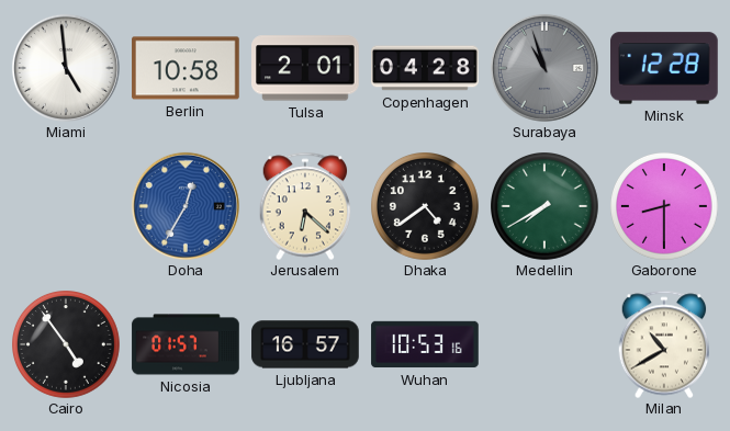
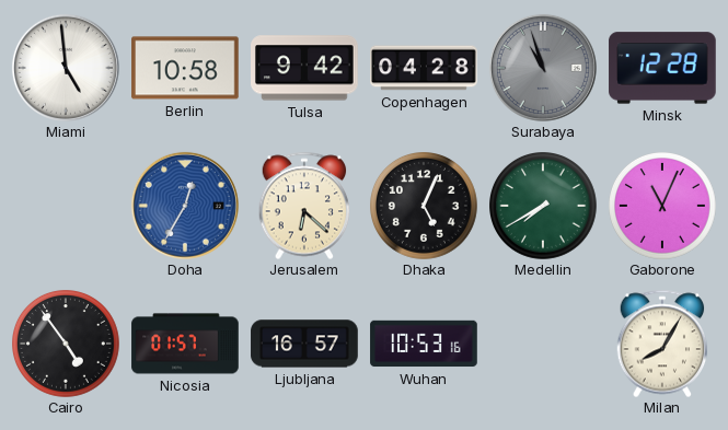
Tulsa: 2:01 -> 9:42
Dhaka: 4:39 -> 5:04
Gaborone: 8:30 -> 11:04
Milan: 10:40 -> 8:05
